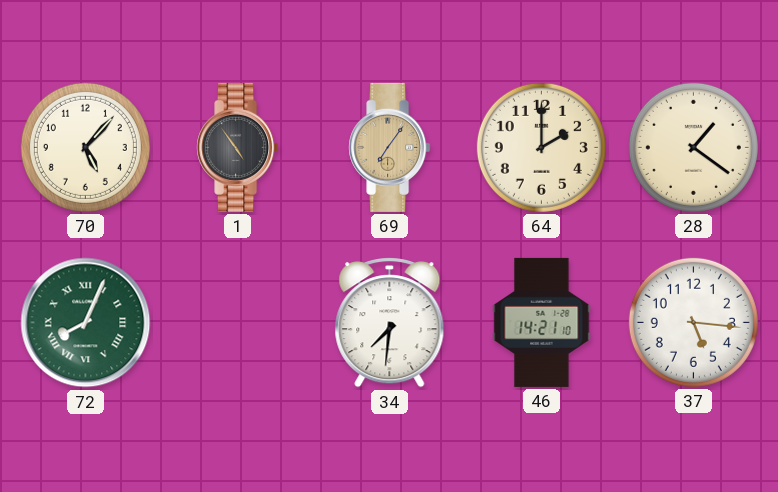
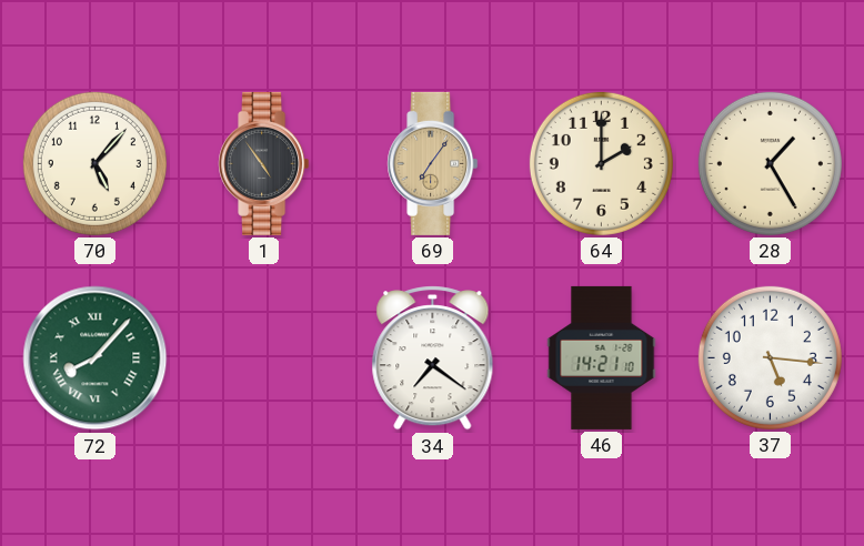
28: 1:21 -> 1:25
72: 8:04 -> 8:07
34: 7:31 -> 7:21
